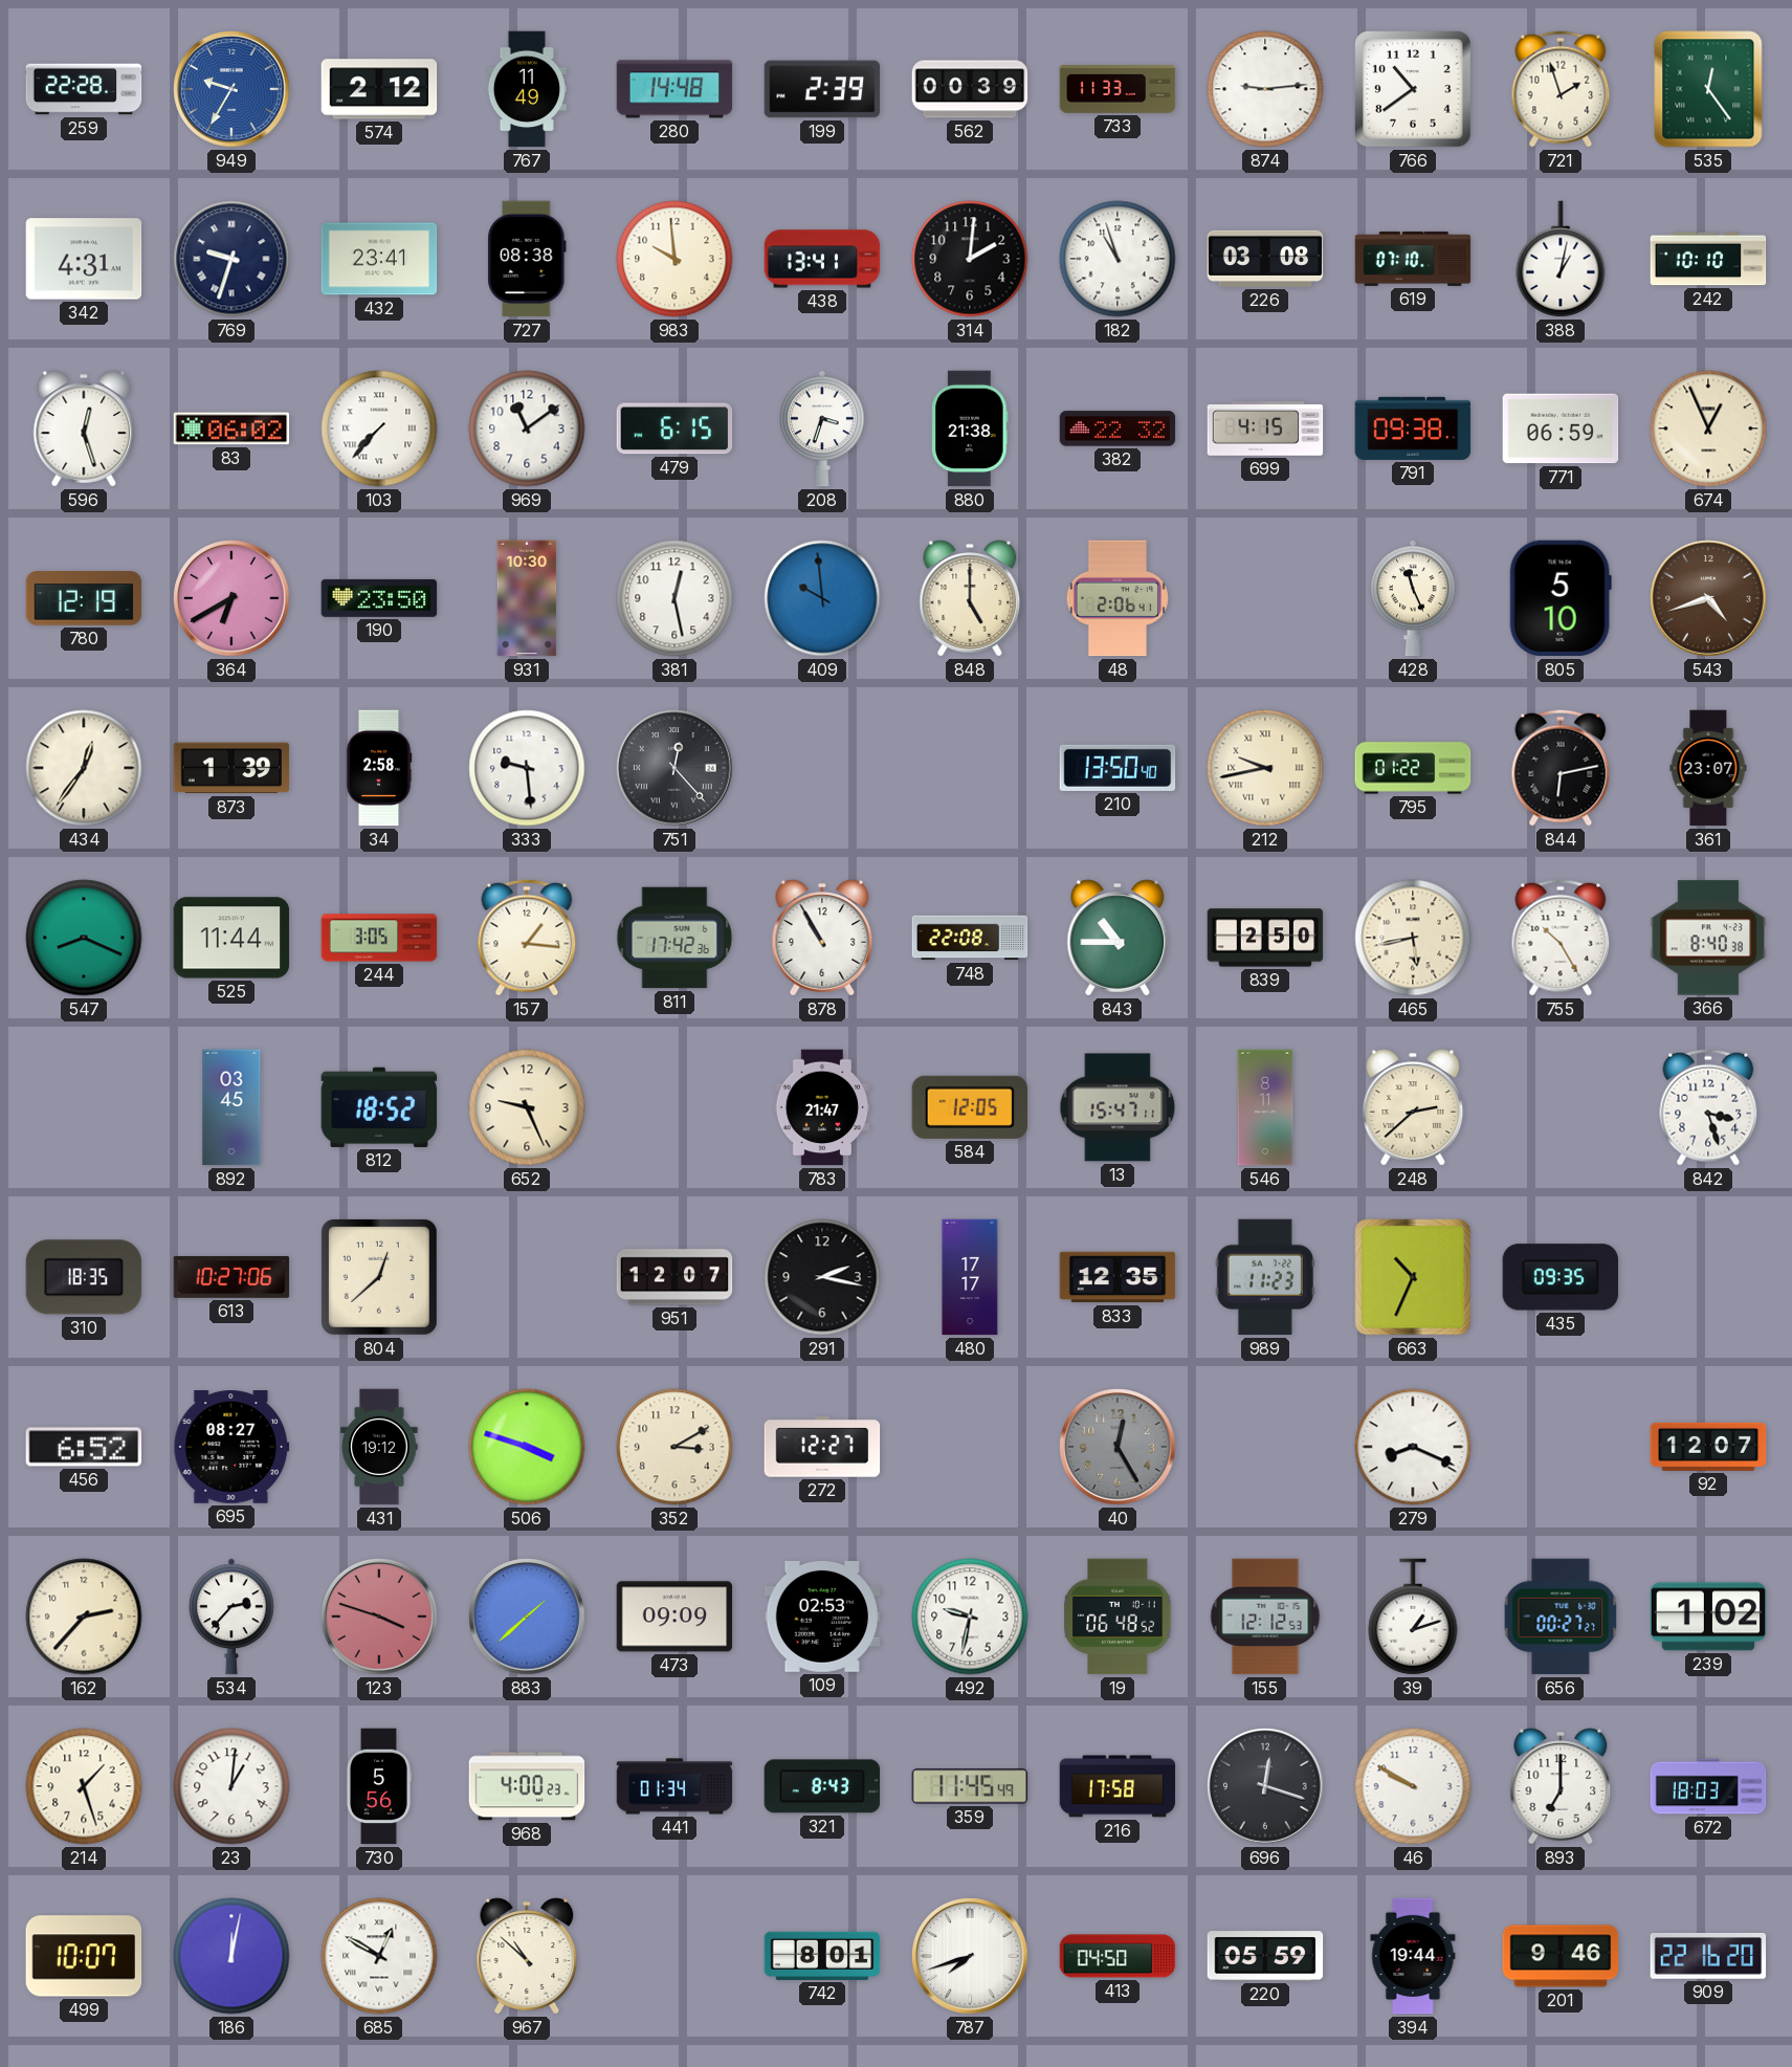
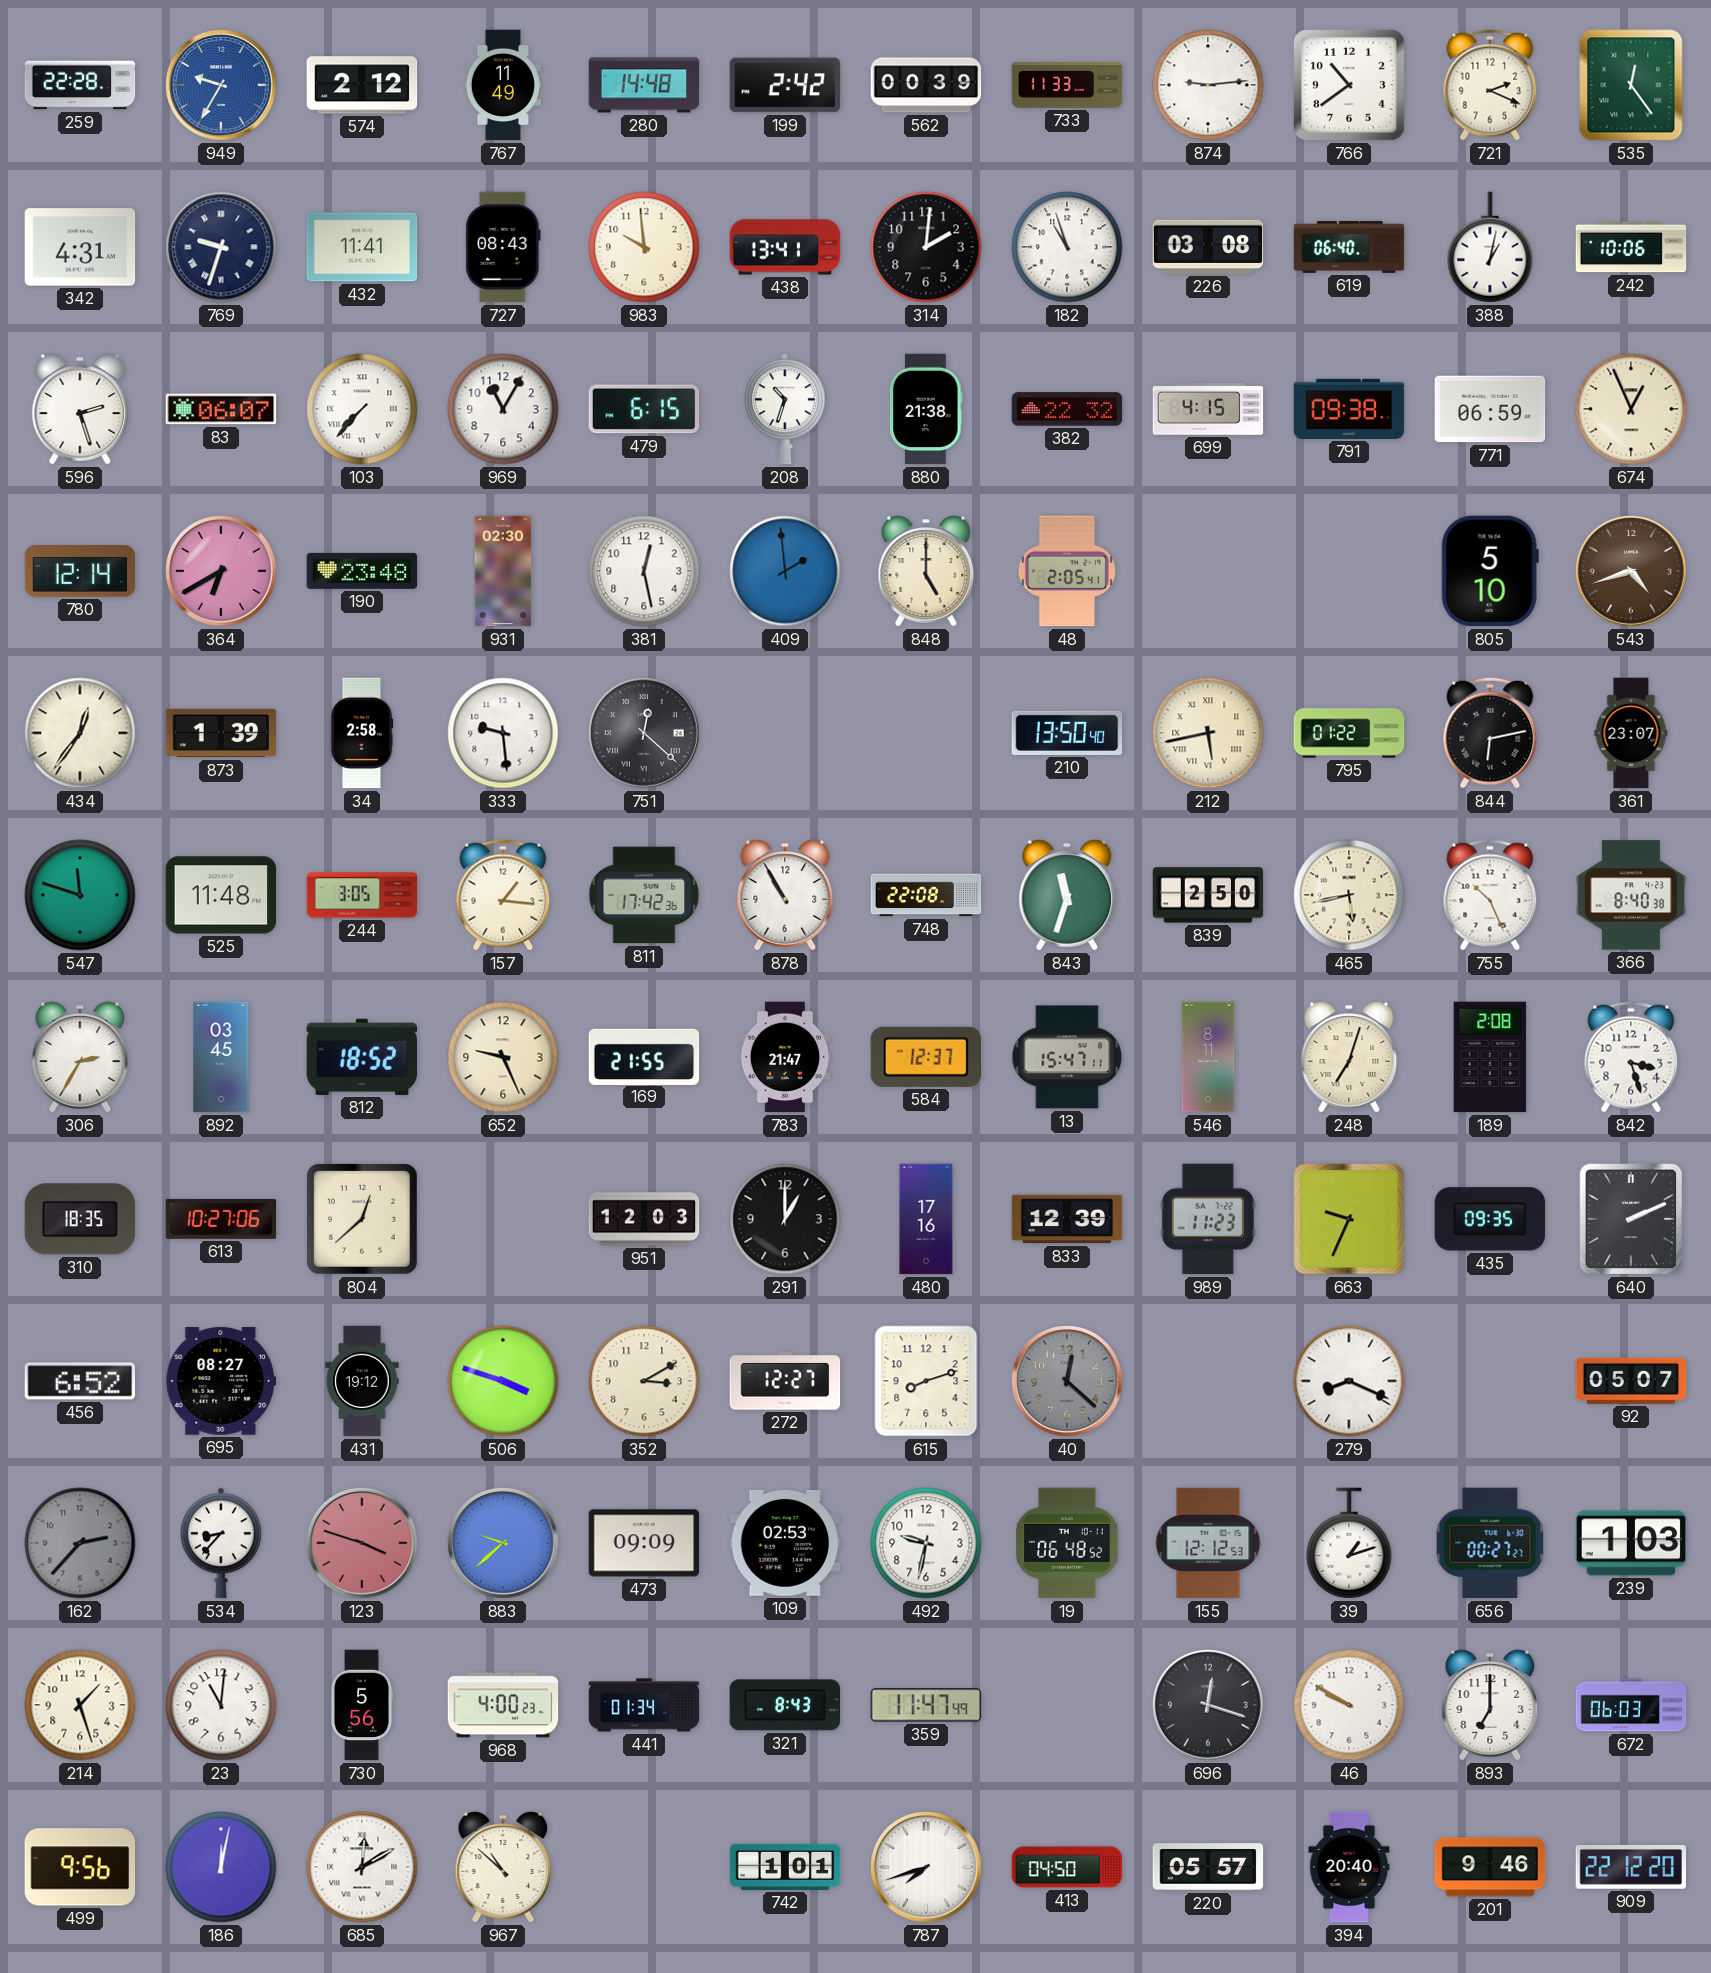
199: 2:39 -> 2:42
721: 1:57 -> 2:19
432: 23:41 -> 11:41
727: 08:38 -> 08:43
619: 07:10 -> 06:40
242: 10:10 -> 10:06
596: 12:27 -> 2:27
83: 06:02 -> 06:07
969: 11:09 -> 11:05
208: 3:33 -> 10:33
780: 12:19 -> 12:14
190: 23:50 -> 23:48
931: 10:30 -> 02:30
409: 9:59 -> 1:59
48: 2:06 -> 2:05
428: 11:26 -> none
751: 12:23 -> 12:22
212: 9:43 -> 5:43
547: 8:19 -> 11:48
525: 11:44 -> 11:48
843: 10:45 -> 11:33
755: 10:25 -> 10:26
306: none -> 2:35
169: none -> 21:55
584: 12:05 -> 12:37
248: 2:38 -> 7:03
189: none -> 2:08
951: 12:07 -> 12:03
291: 2:17 -> 1:00
480: 17:17 -> 17:16
833: 12:35 -> 12:39
663: 10:34 -> 9:34
640: none -> 2:11
615: none -> 8:12
40: 12:25 -> 12:22
92: 12:07 -> 05:07
162 dial: cream -> grey
534: 2:37 -> 8:37
883: 1:38 -> 9:38
239: 1:02 -> 1:03
23: 1:01 -> 11:01
359: 11:45 -> 11:47
216: 17:58 -> none
672: 18:03 -> 06:03
499: 10:07 -> 9:56
685: 12:50 -> 12:10
742: 8:01 -> 1:01
220: 05:59 -> 05:57
394: 19:44 -> 20:40
909: 22:16 -> 22:12
